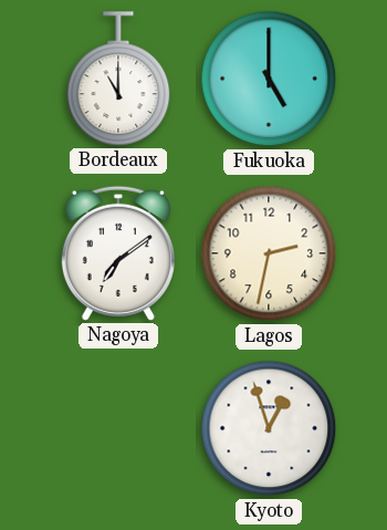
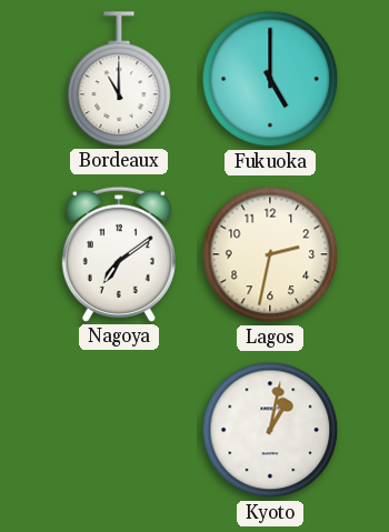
Kyoto: 12:57 -> 1:02
